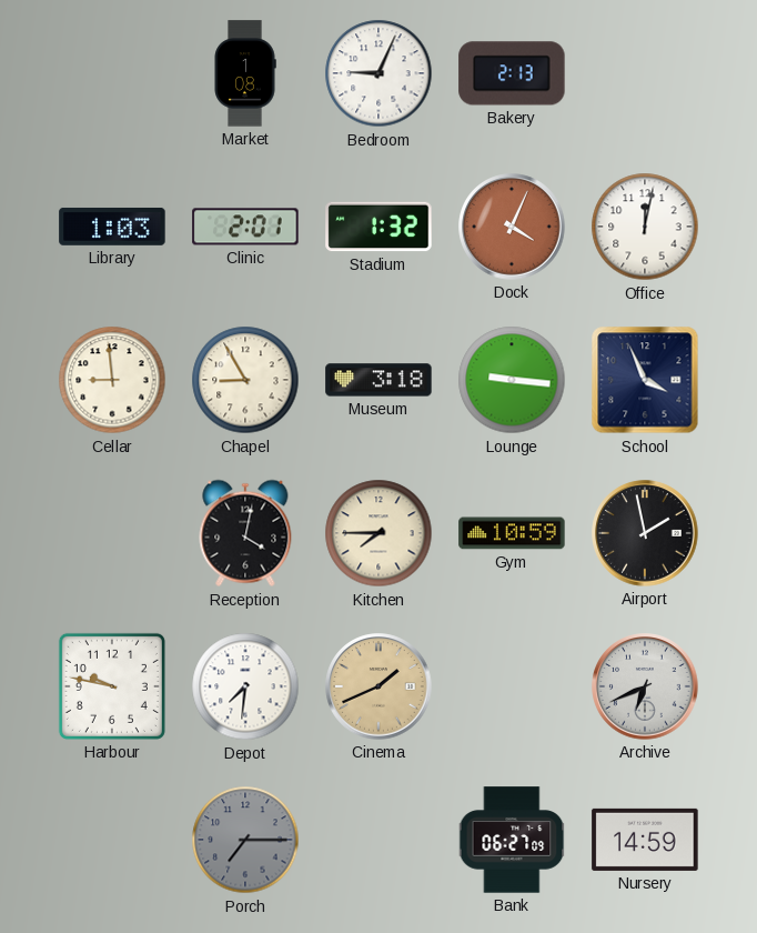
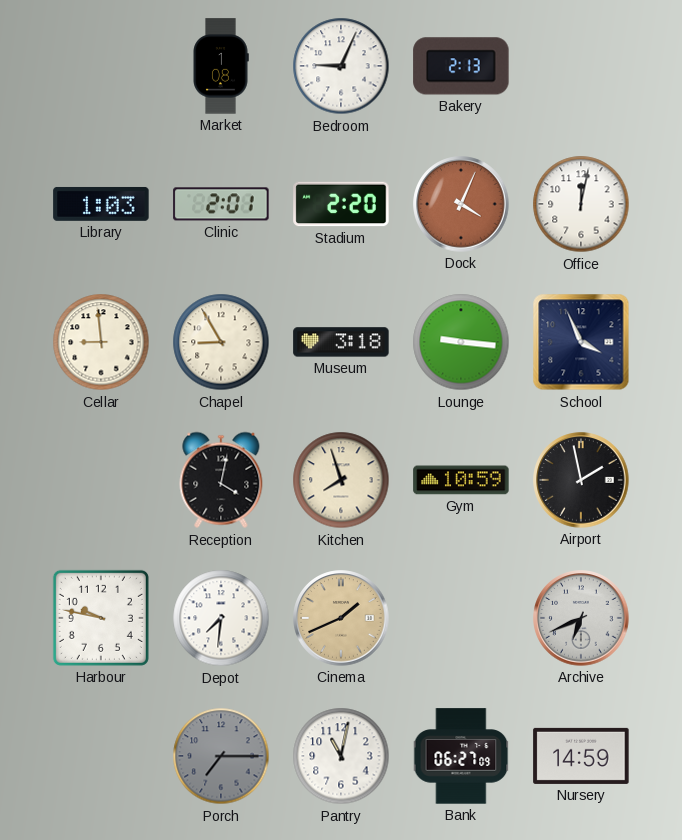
Stadium: 1:32 -> 2:20
Kitchen: 7:45 -> 7:57
Pantry: none -> 11:02
